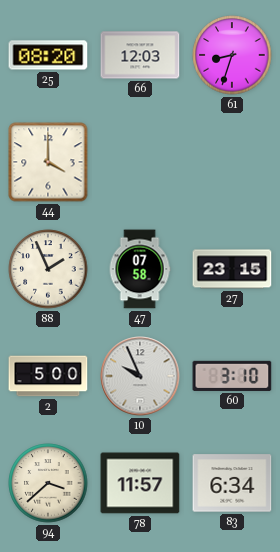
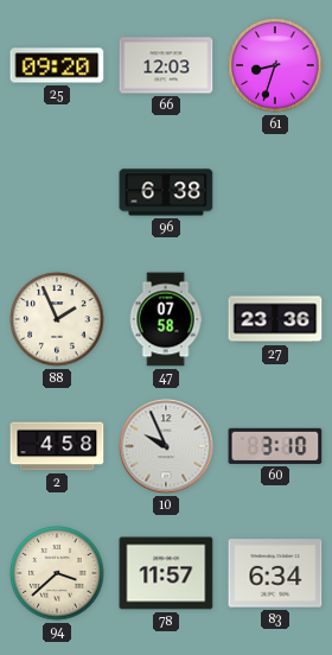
25: 08:20 -> 09:20
44: 4:00 -> none
96: none -> 6:38
27: 23:15 -> 23:36
2: 5:00 -> 4:58
